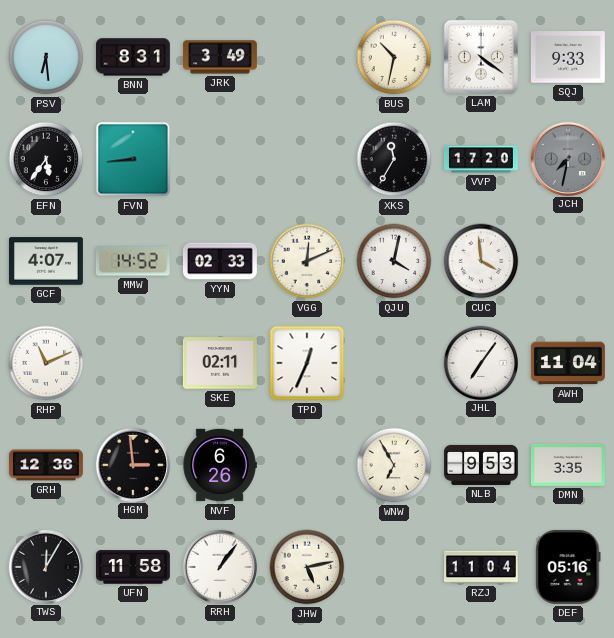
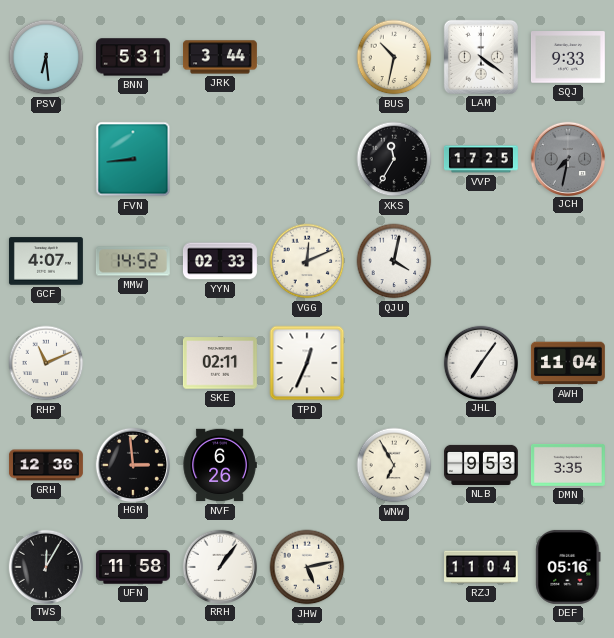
BNN: 8:31 -> 5:31
JRK: 3:49 -> 3:44
EFN: 5:36 -> none
VVP: 17:20 -> 17:25
CUC: 3:59 -> none
